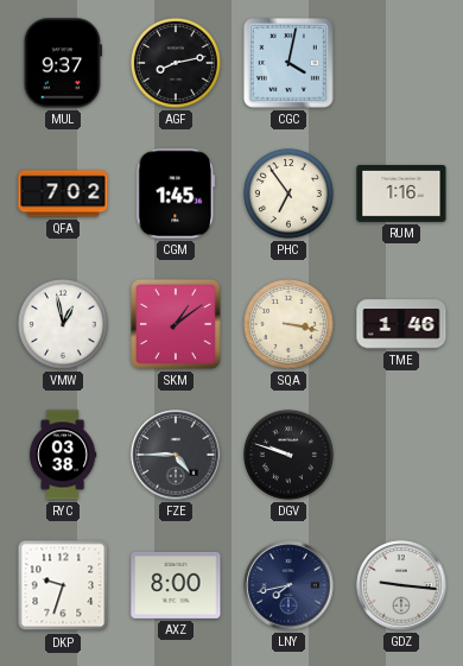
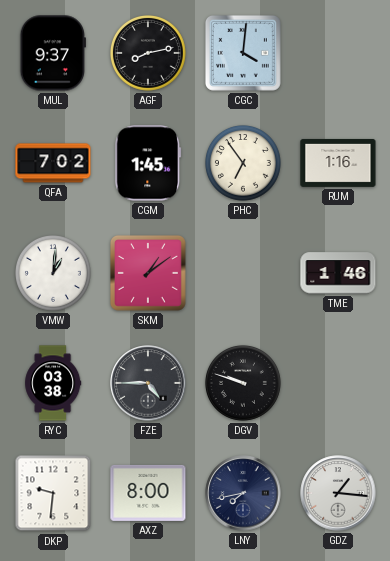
CGC: 4:02 -> 4:01
VMW: 12:58 -> 1:01
SQA: 3:17 -> none
DKP: 9:33 -> 9:31
GDZ: 9:16 -> 1:16
